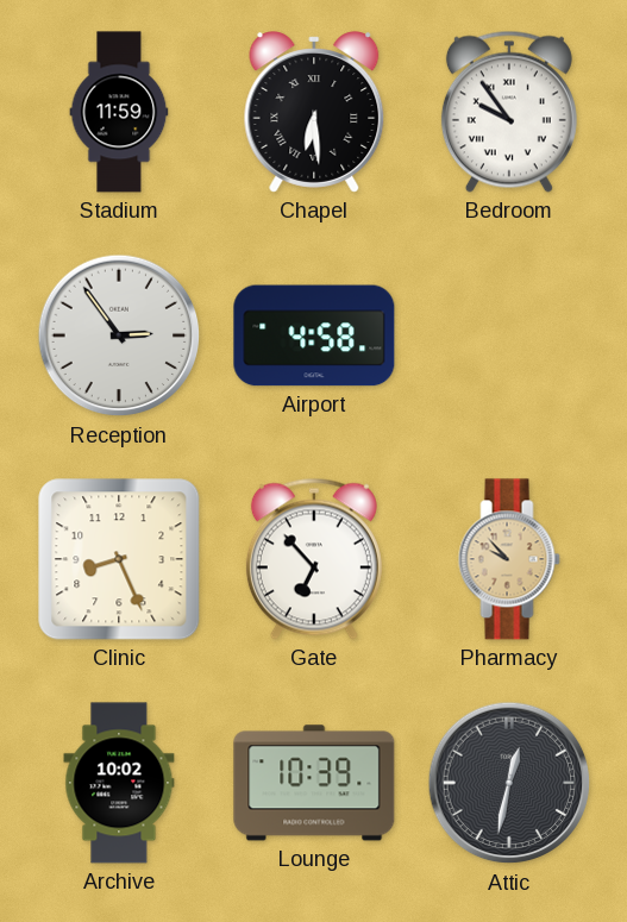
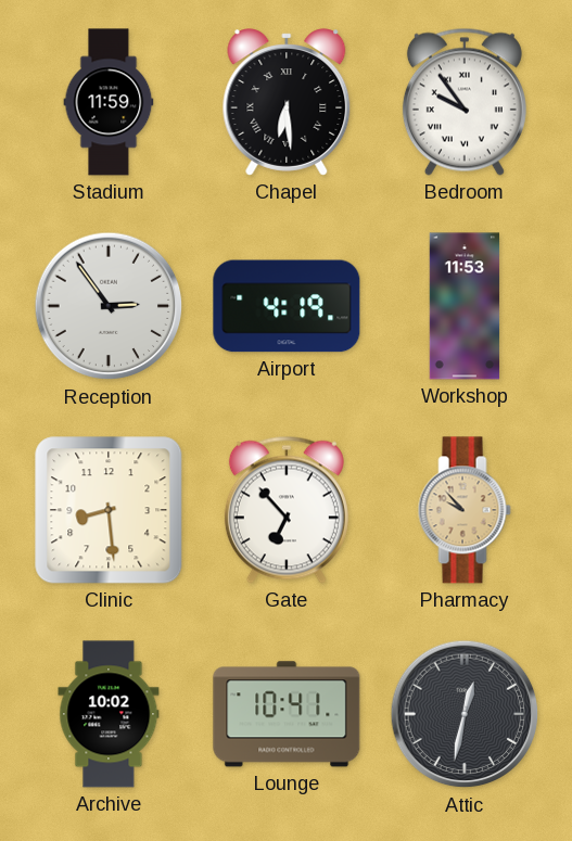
Airport: 4:58 -> 4:19
Workshop: none -> 11:53
Clinic: 8:26 -> 8:29
Lounge: 10:39 -> 10:41
